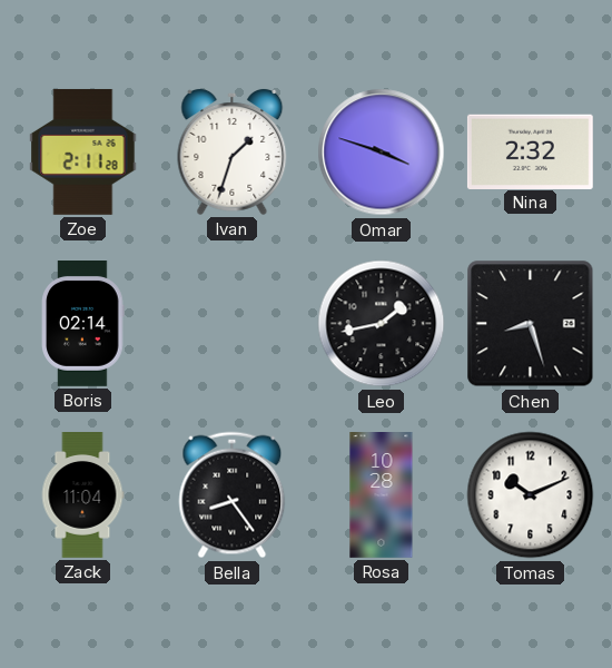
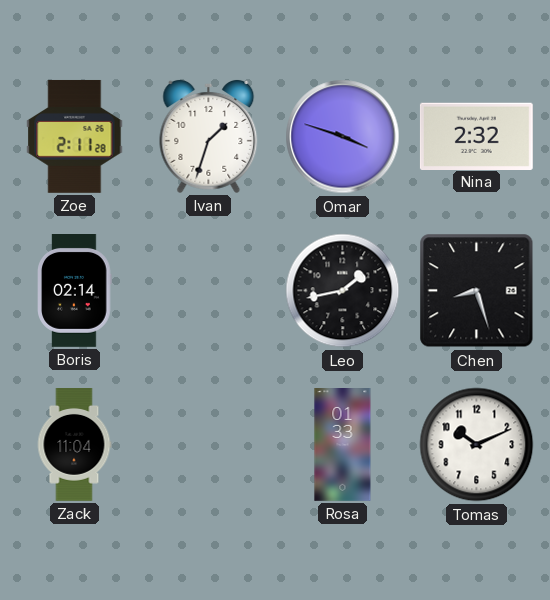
Bella: 8:24 -> none
Rosa: 10:28 -> 01:33
